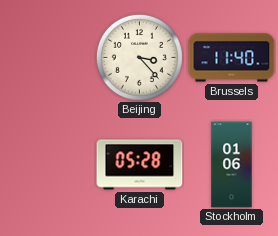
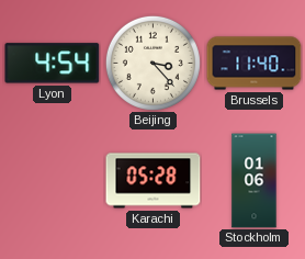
Lyon: none -> 4:54
